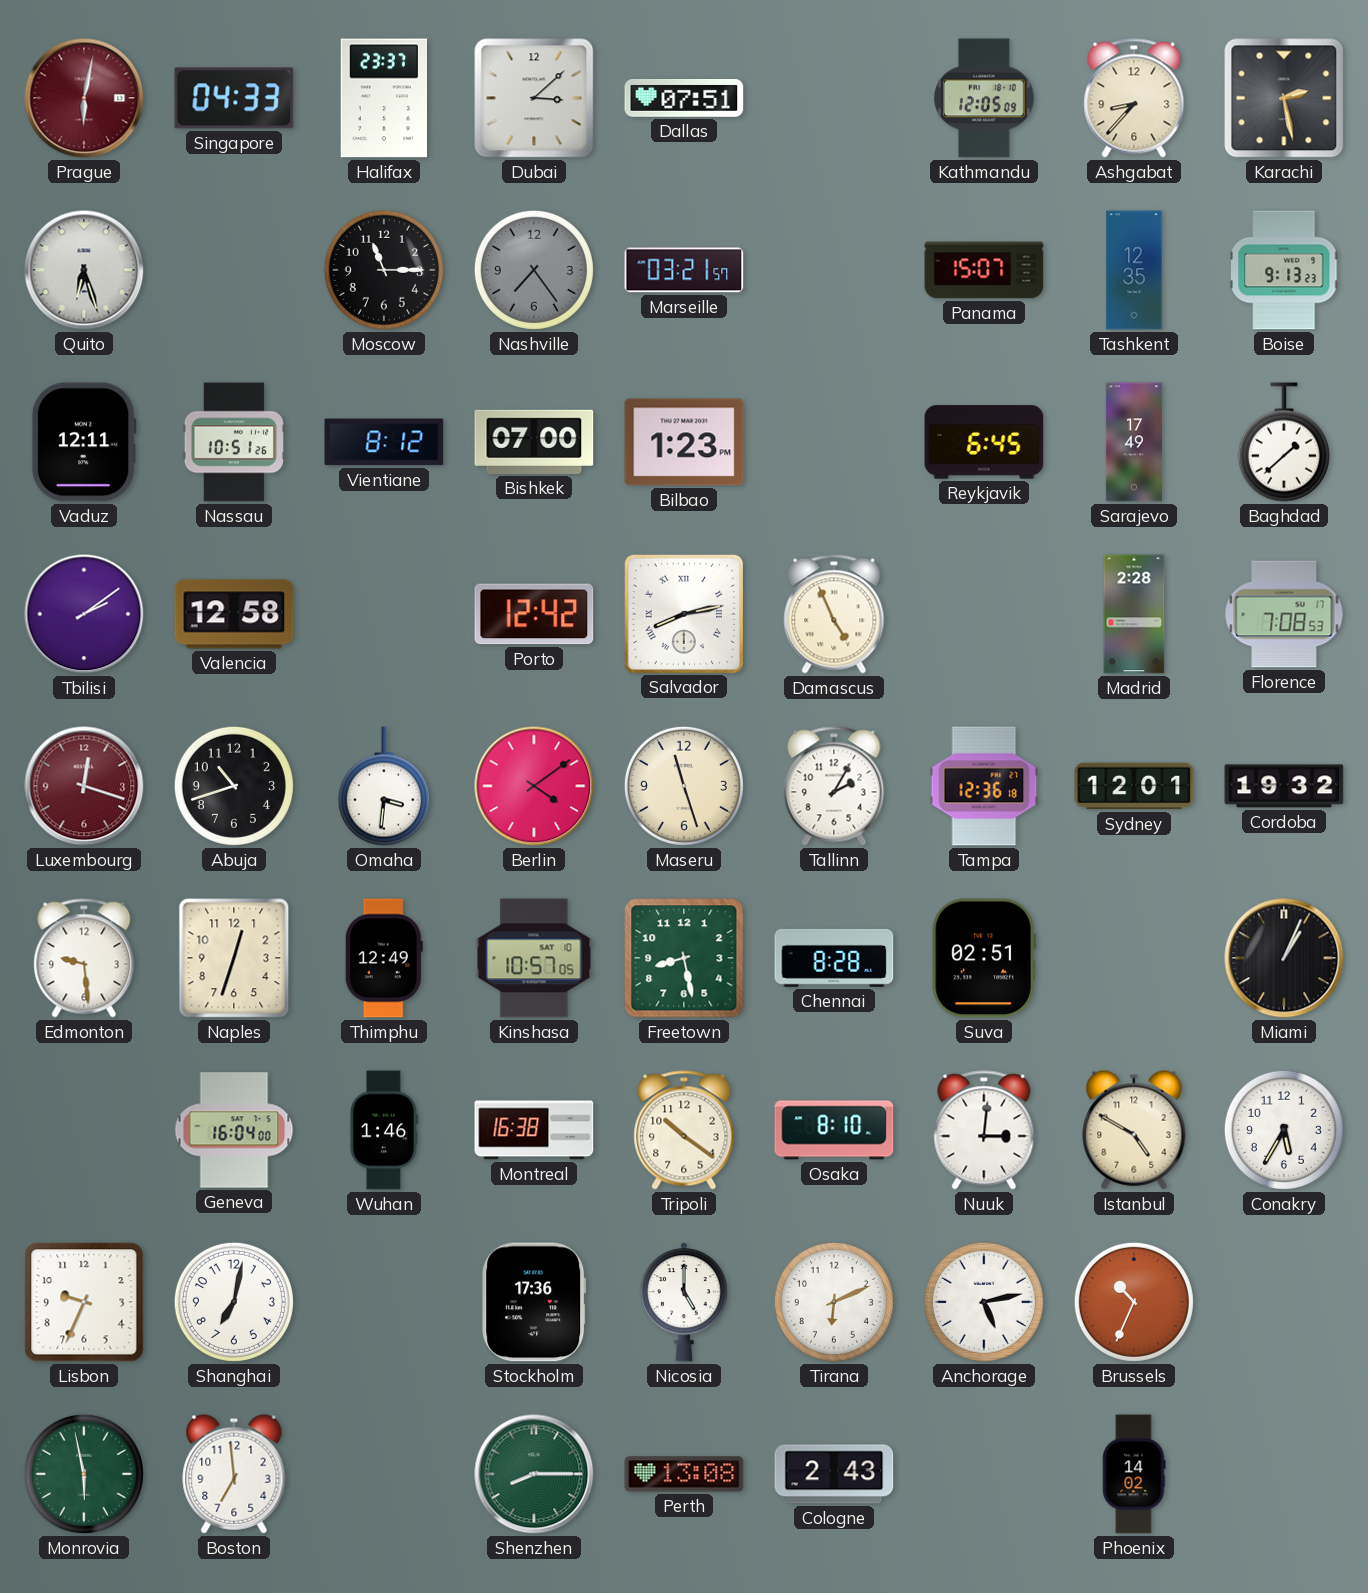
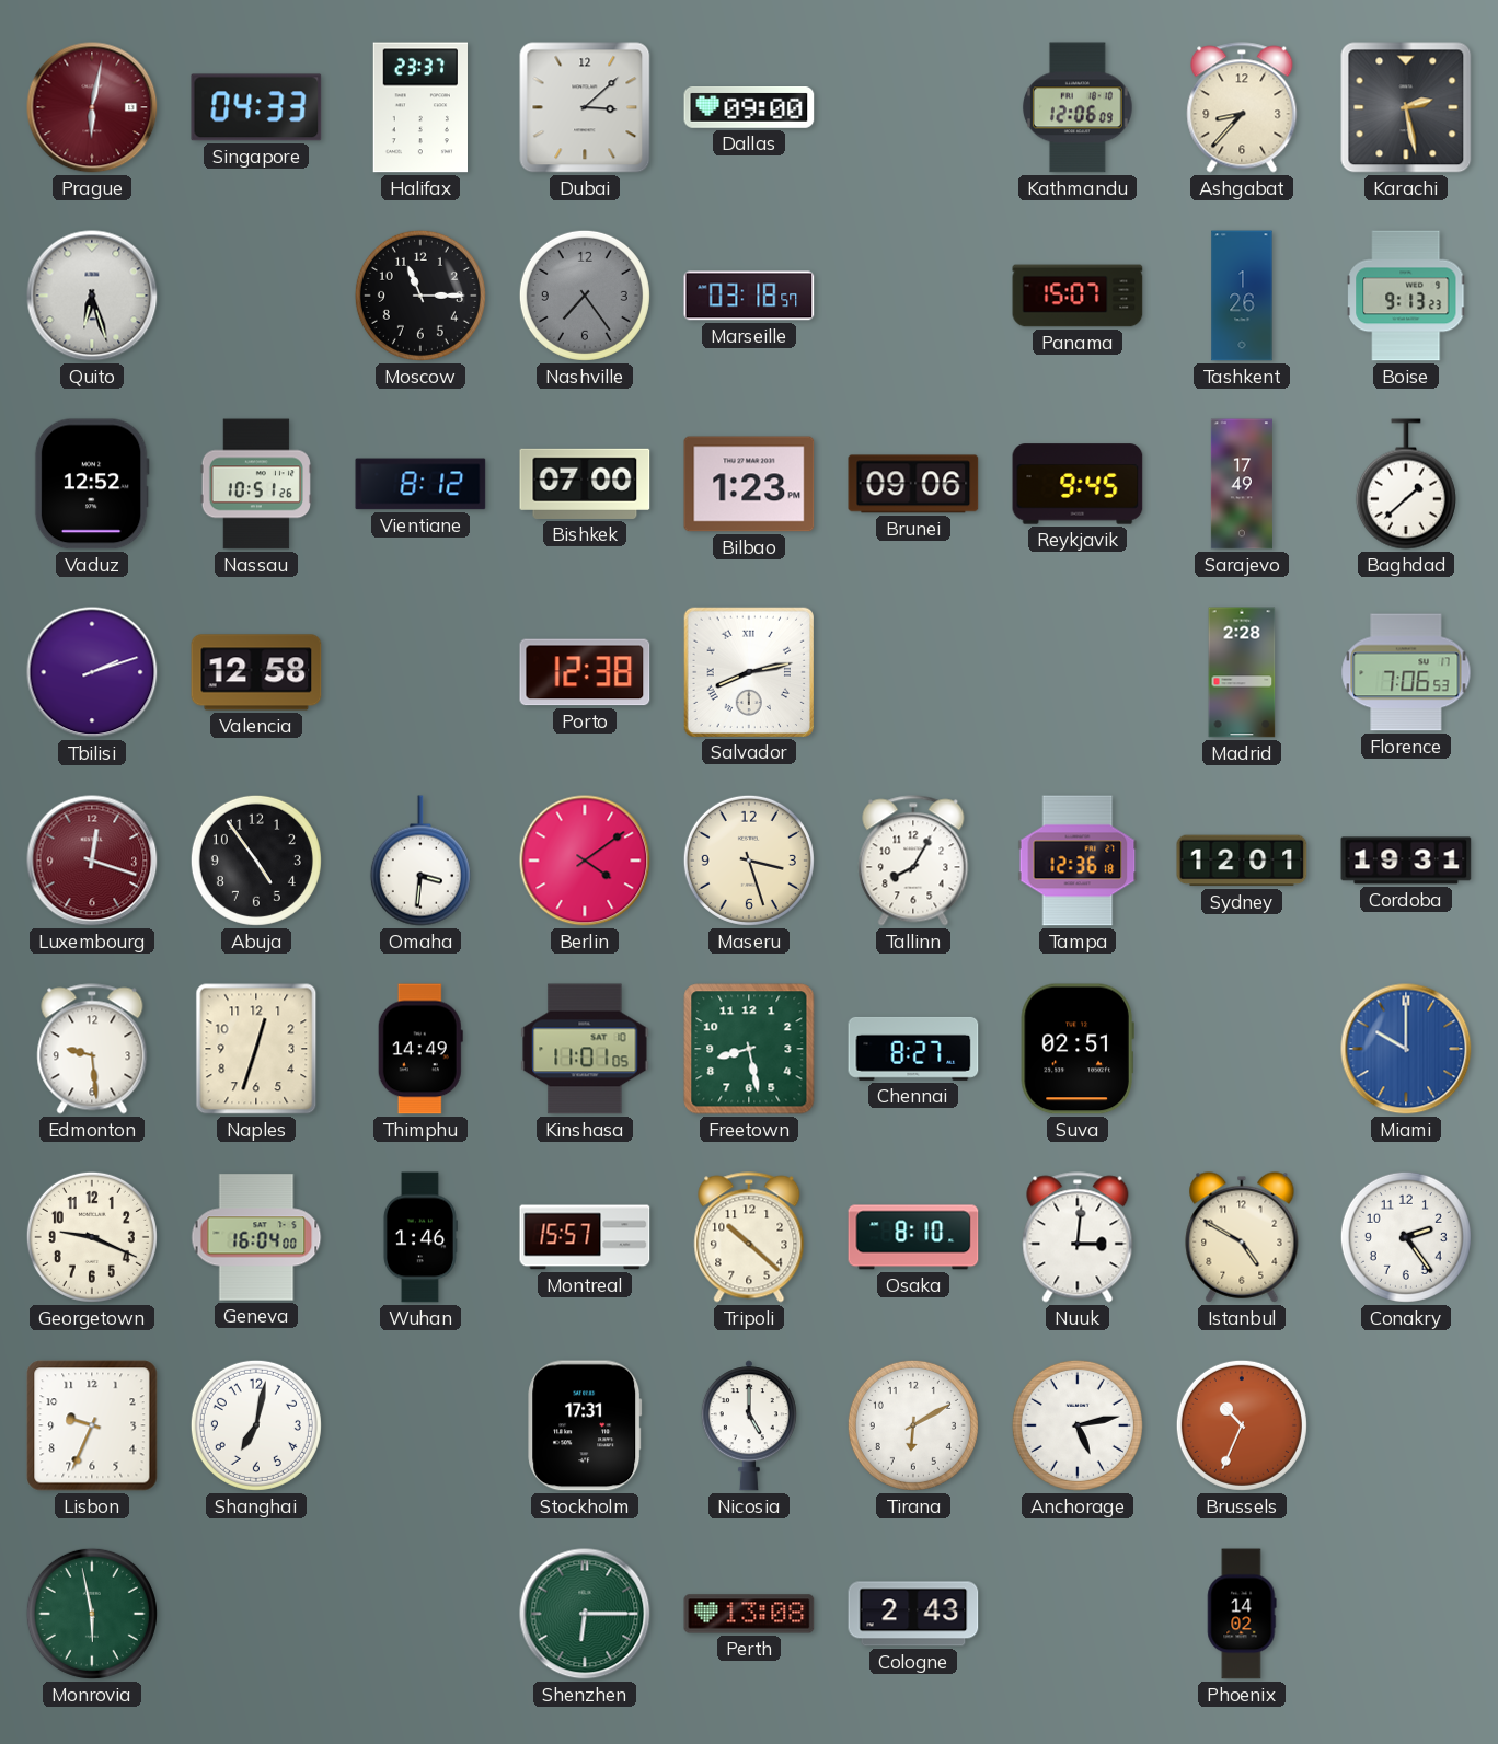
Dallas: 07:51 -> 09:00
Kathmandu: 12:05 -> 12:06
Marseille: 03:21 -> 03:18
Tashkent: 12:35 -> 1:26
Vaduz: 12:11 -> 12:52
Brunei: none -> 09:06
Reykjavik: 6:45 -> 9:45
Tbilisi: 2:09 -> 2:12
Porto: 12:42 -> 12:38
Damascus: 4:56 -> none
Florence: 7:08 -> 7:06
Abuja: 10:42 -> 4:54
Maseru: 11:27 -> 3:27
Tallinn: 2:05 -> 8:05
Cordoba: 19:32 -> 19:31
Thimphu: 12:49 -> 14:49
Kinshasa: 10:57 -> 11:01
Chennai: 8:28 -> 8:27
Miami: 1:04 -> 10:00
Miami dial: black -> blue
Georgetown: none -> 9:19
Montreal: 16:38 -> 15:57
Tripoli: 10:21 -> 10:22
Conakry: 5:35 -> 2:24
Stockholm: 17:36 -> 17:31
Tirana: 6:11 -> 6:10
Boston: 6:59 -> none
Shenzhen: 8:15 -> 6:15
